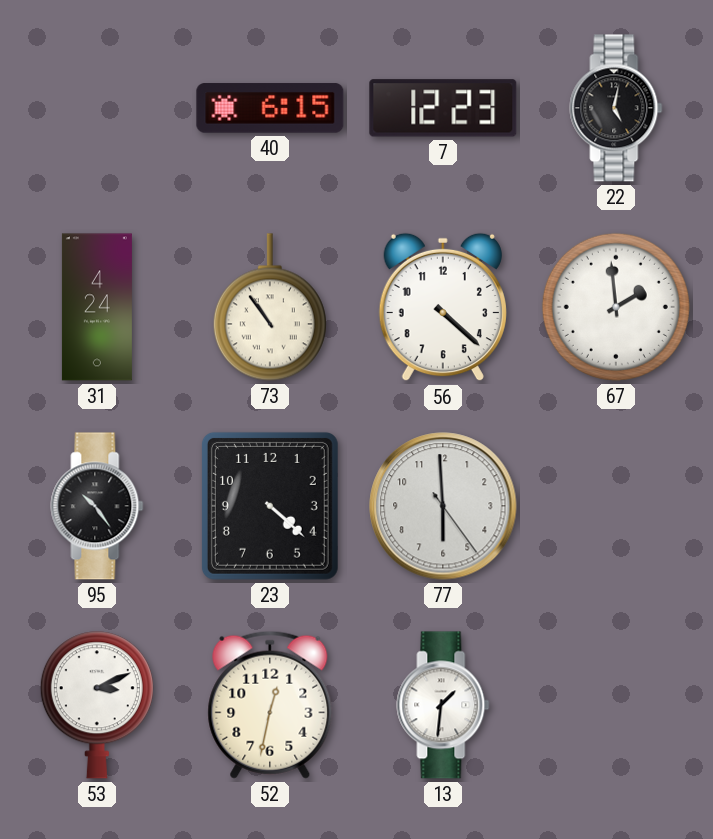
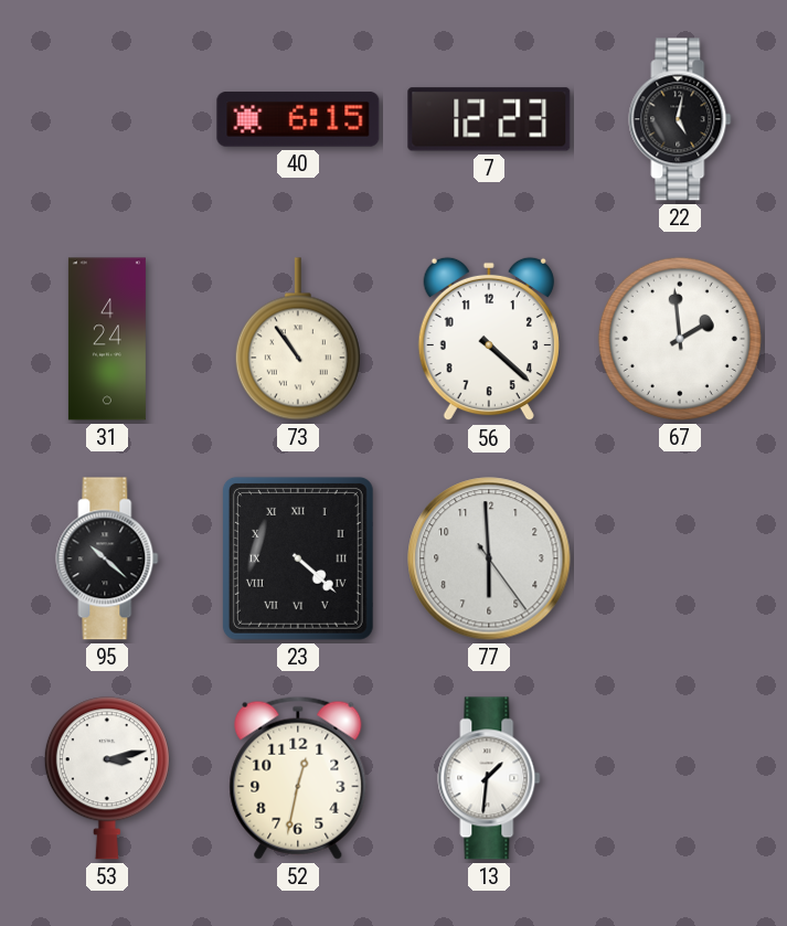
95: 10:24 -> 10:22
23 numerals: Arabic -> Roman
53: 3:11 -> 3:13
